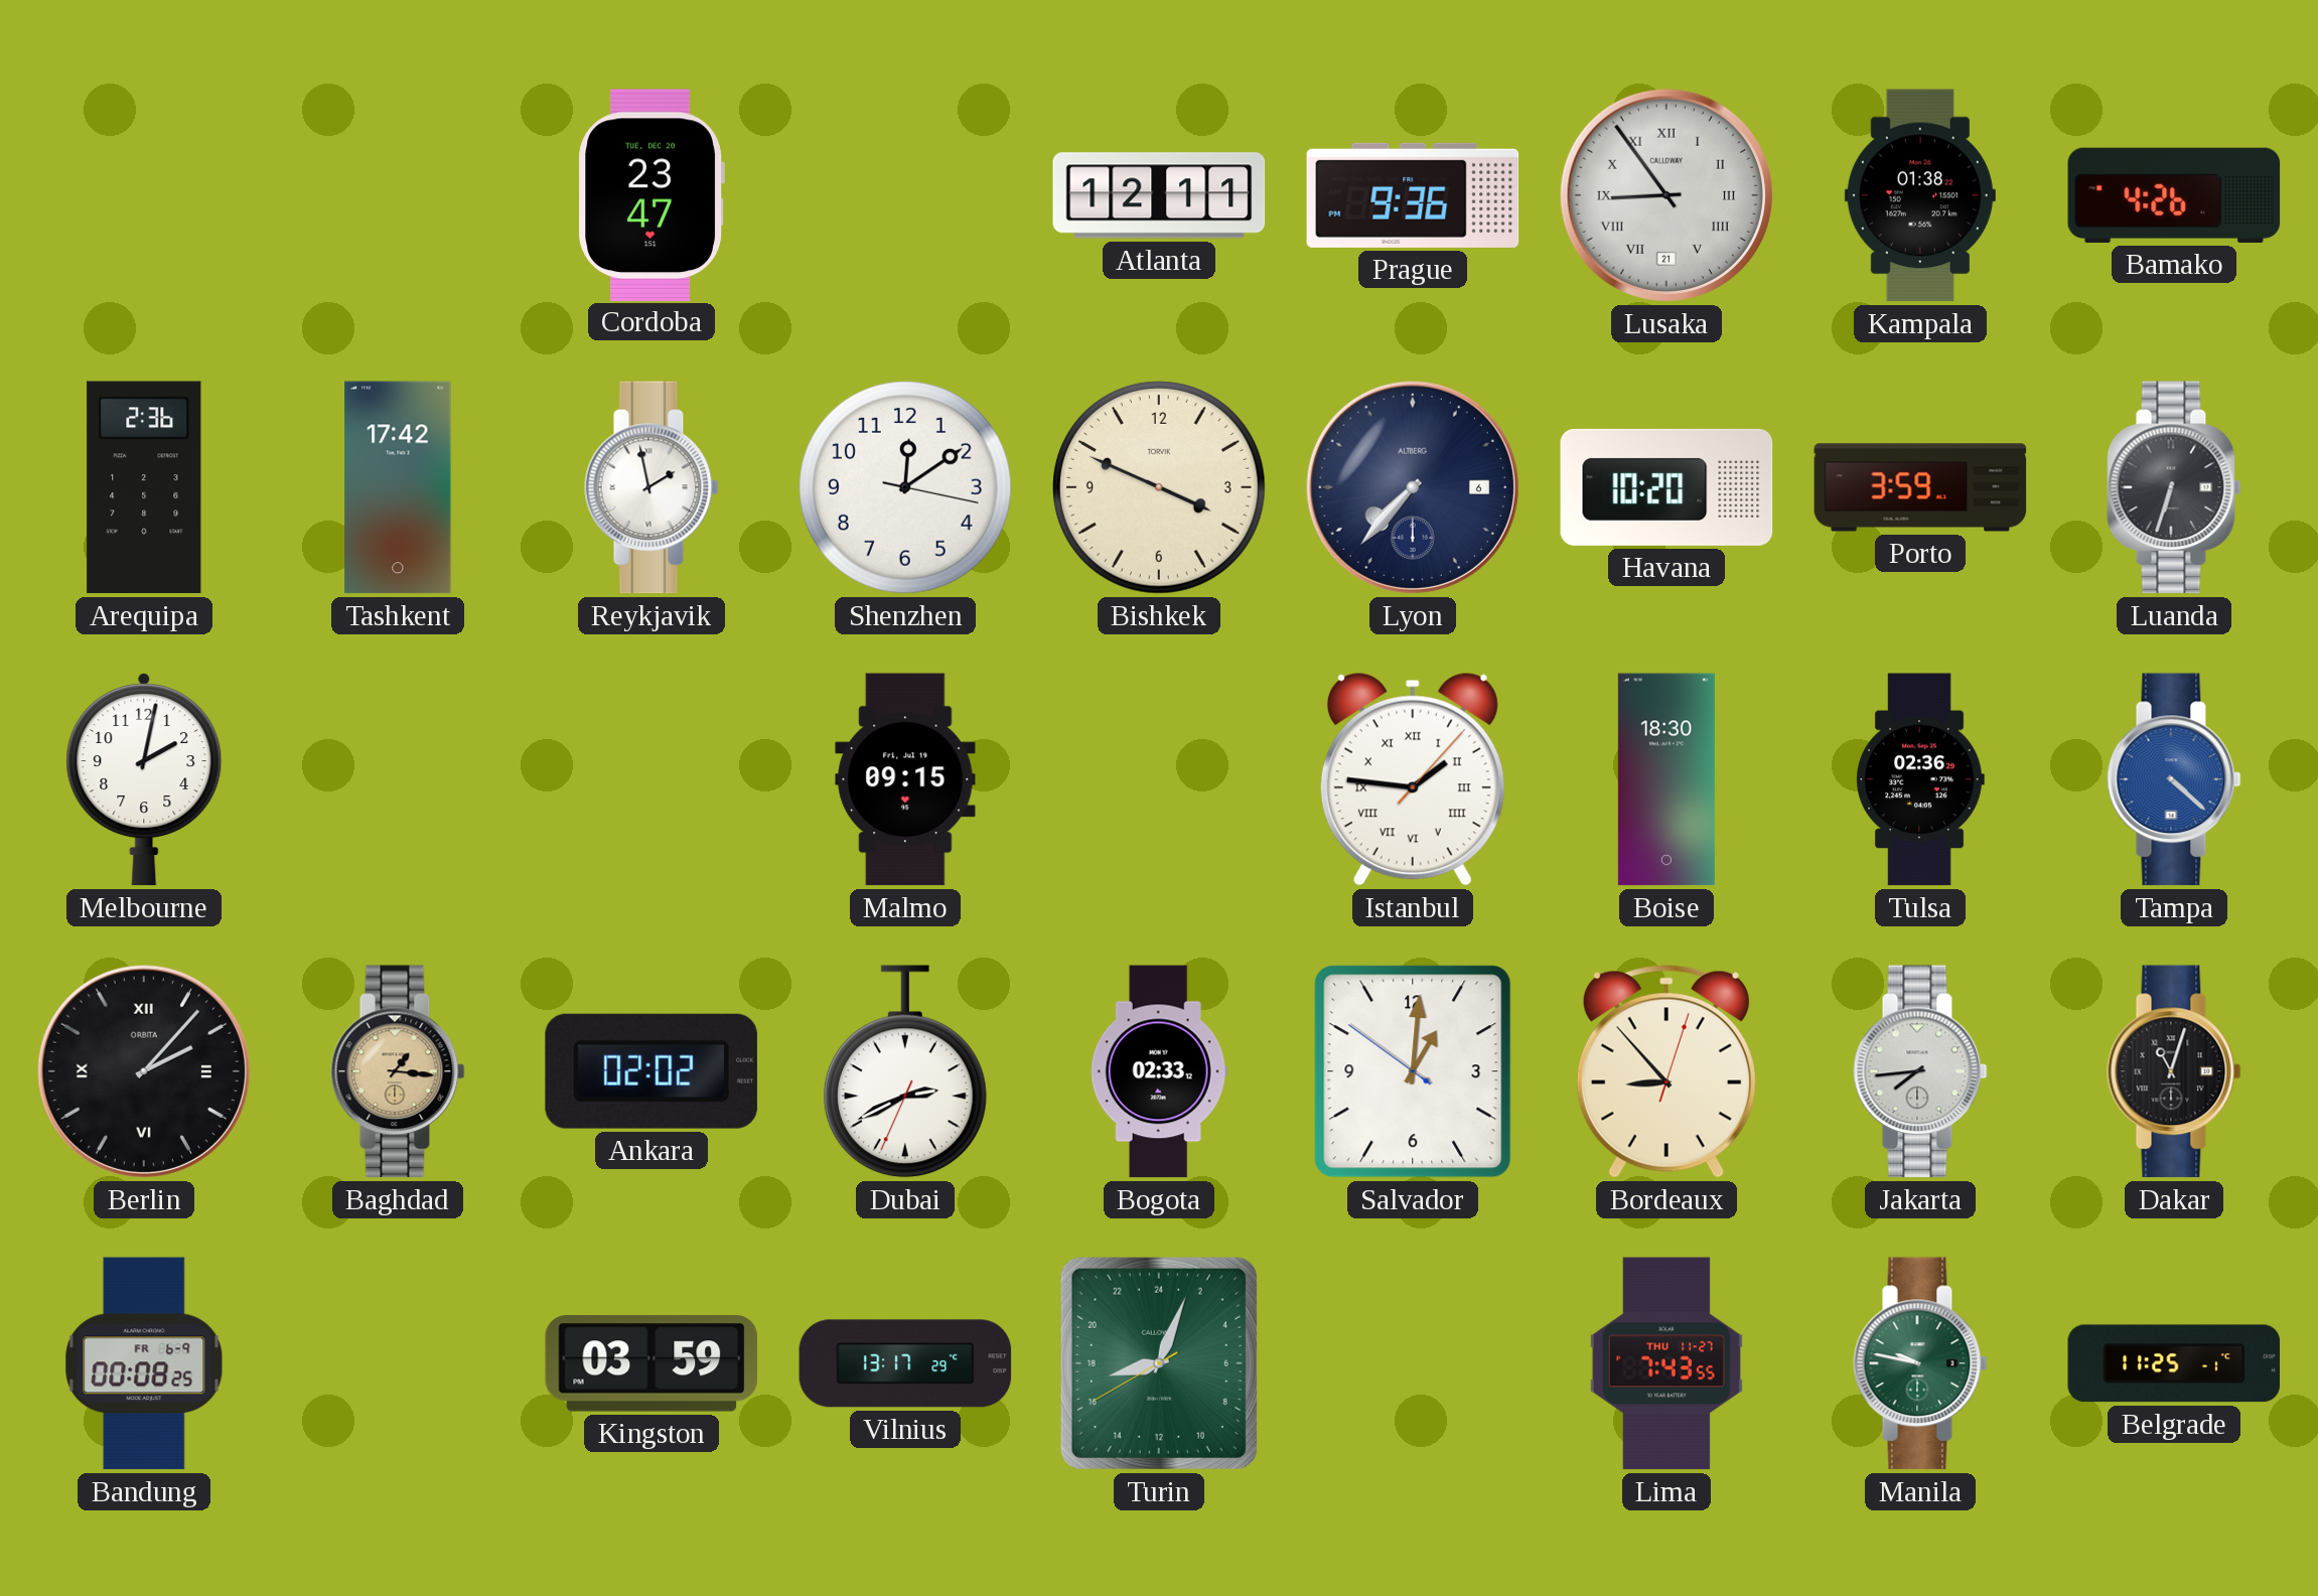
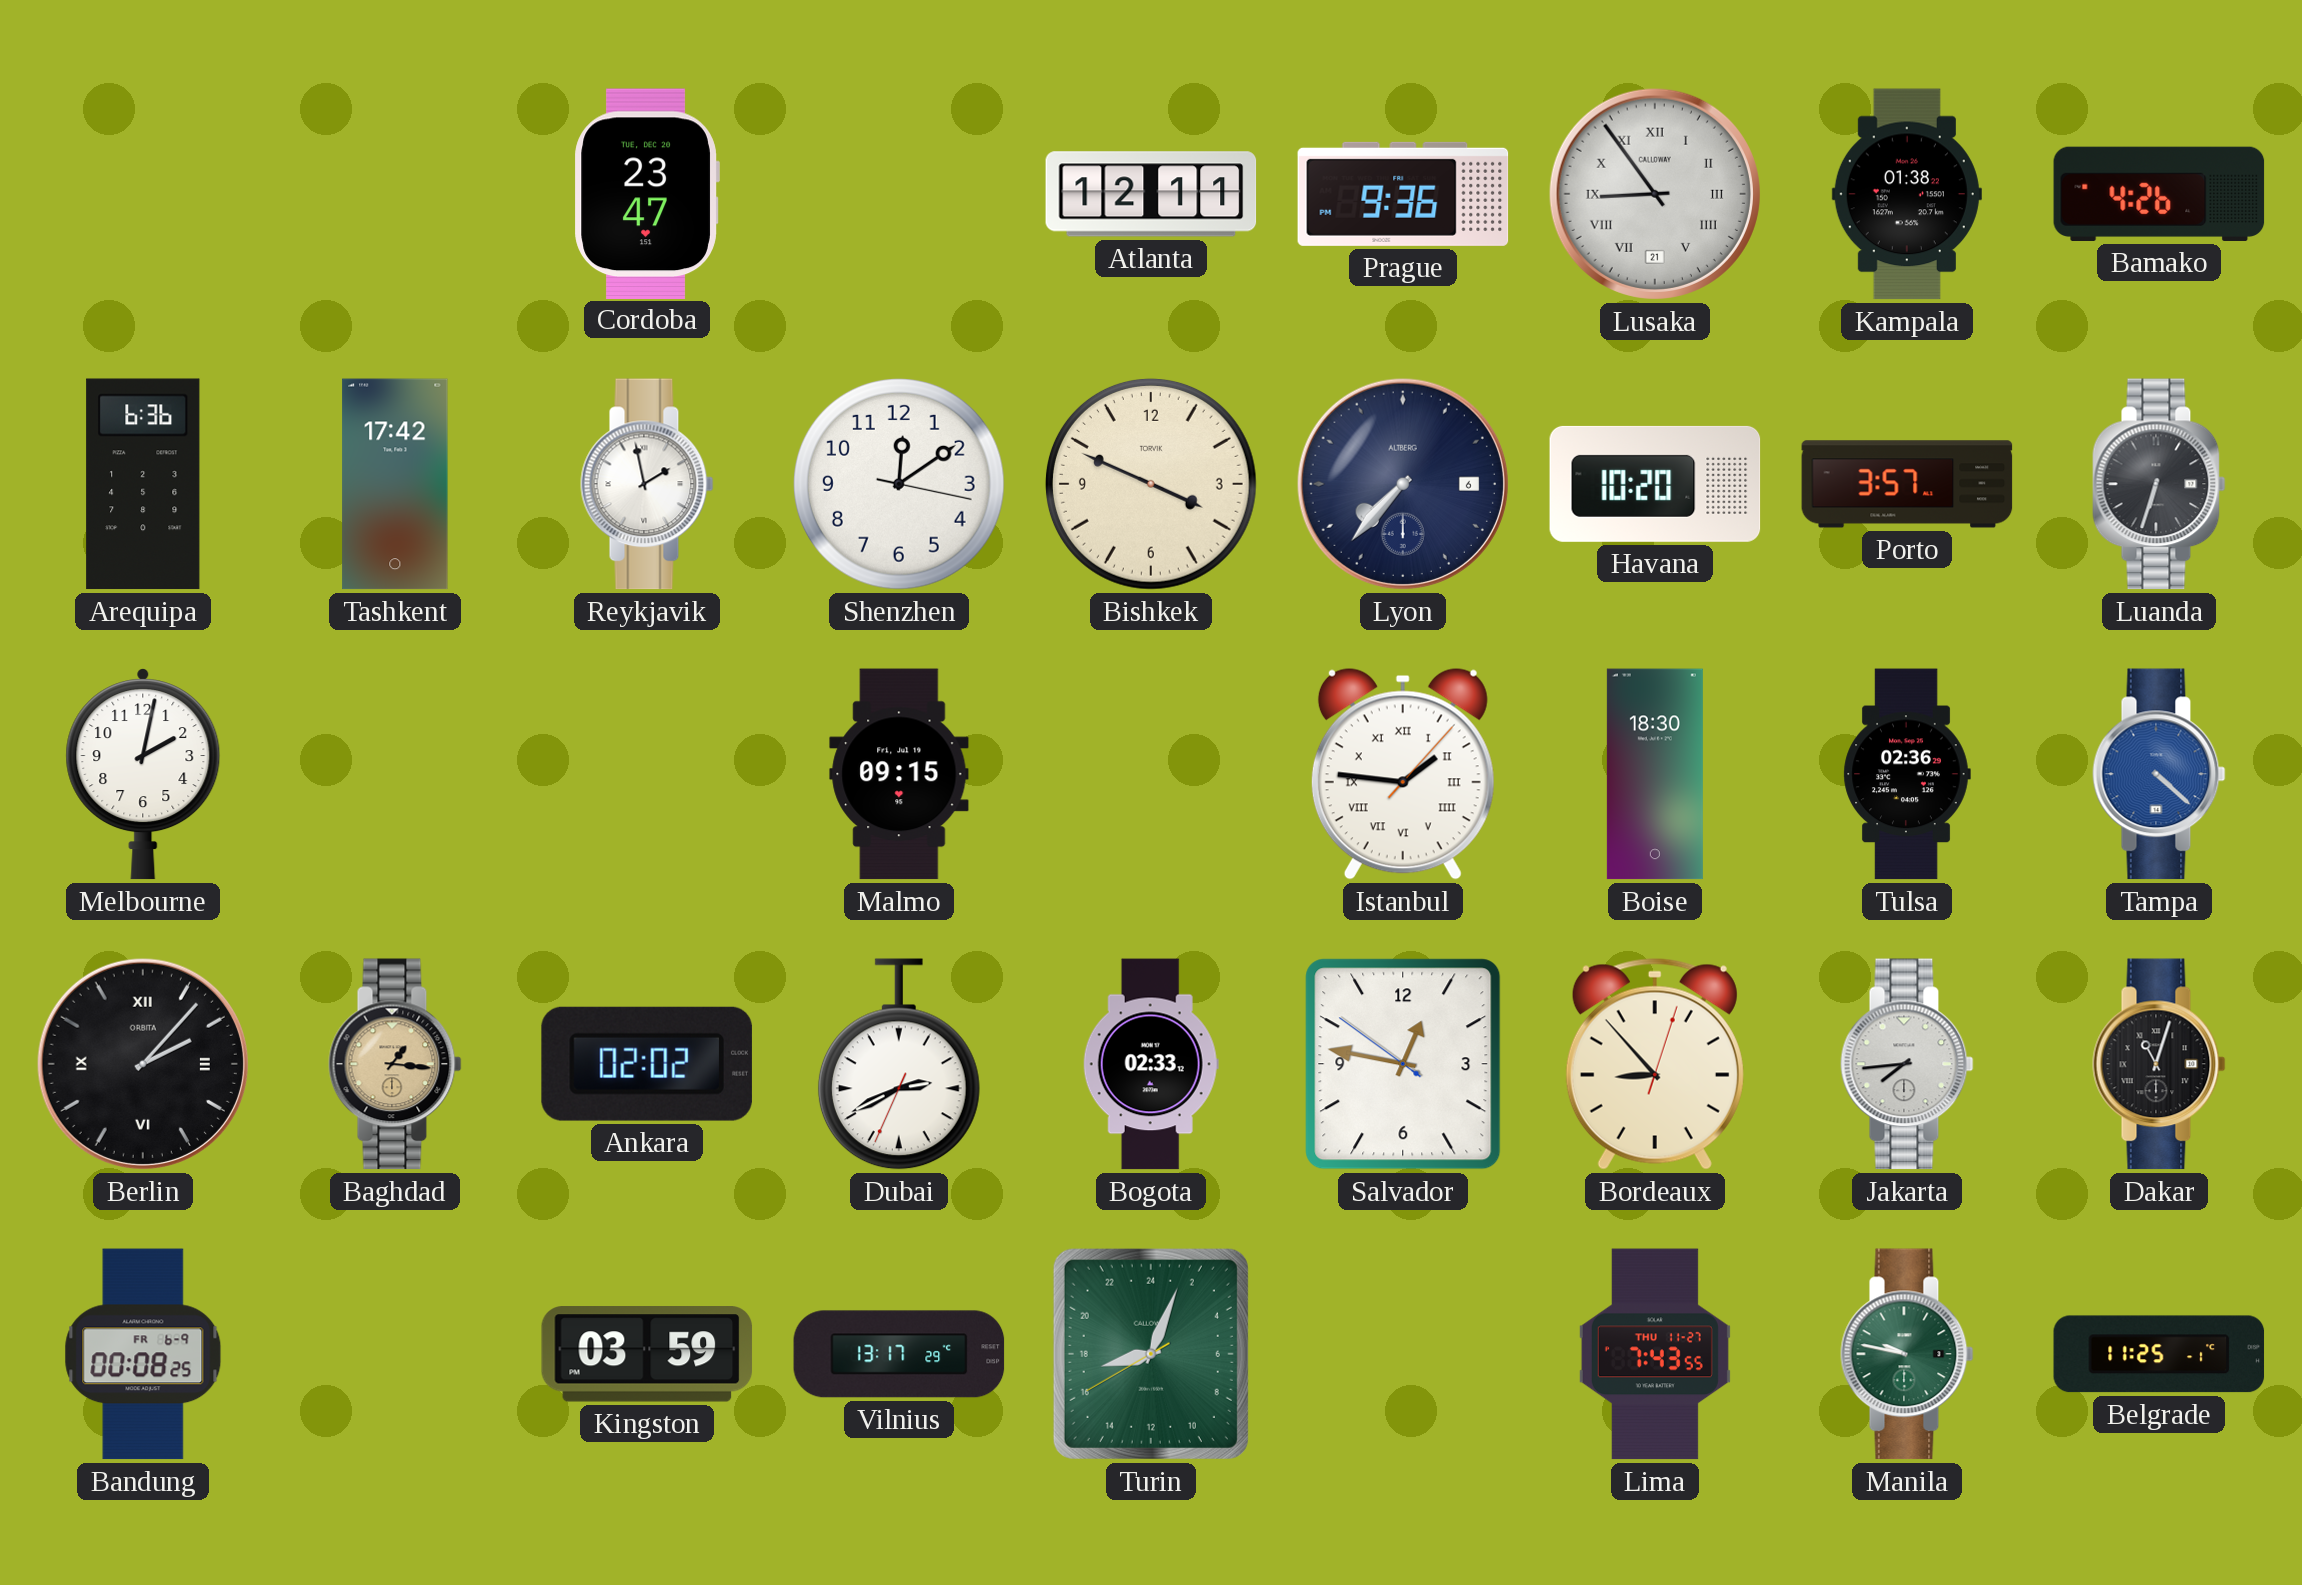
Arequipa: 2:36 -> 6:36
Porto: 3:59 -> 3:57
Salvador: 1:00 -> 12:46
